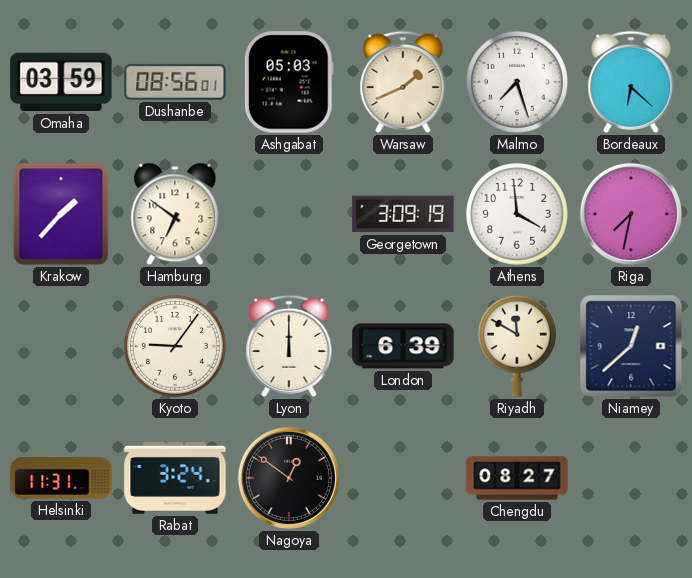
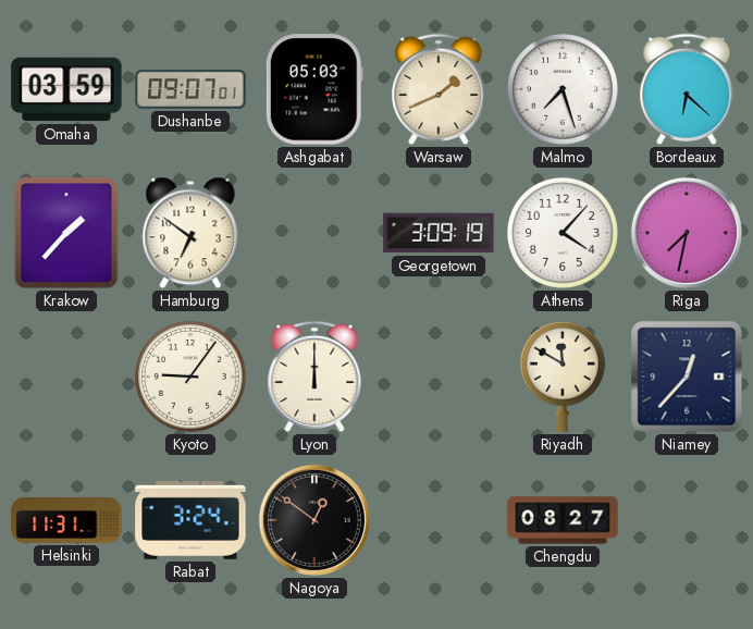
Dushanbe: 08:56 -> 09:07
Athens: 3:59 -> 4:07
London: 6:39 -> none
Niamey: 12:38 -> 12:37
